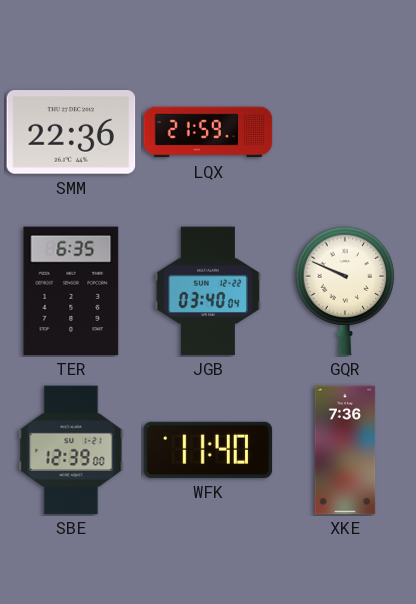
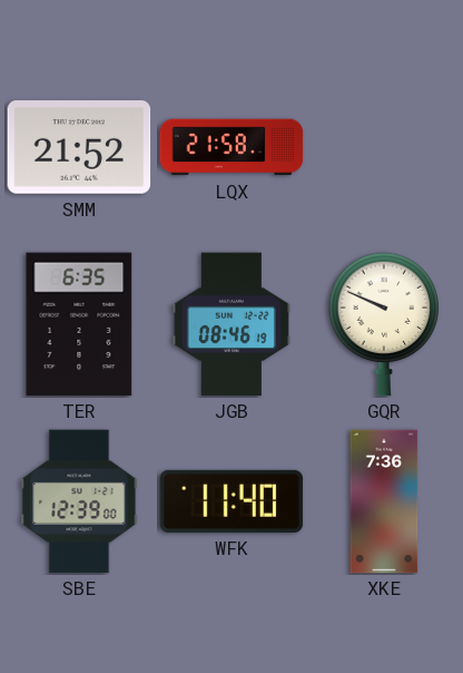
SMM: 22:36 -> 21:52
LQX: 21:59 -> 21:58
JGB: 03:40 -> 08:46
